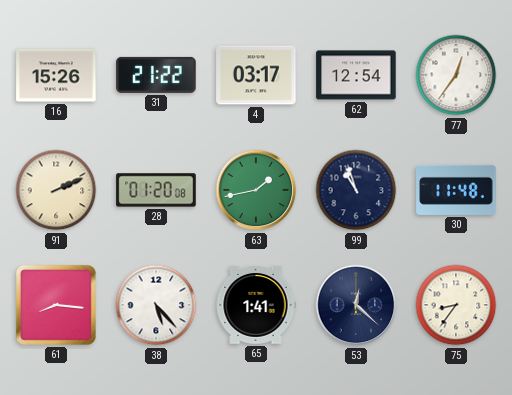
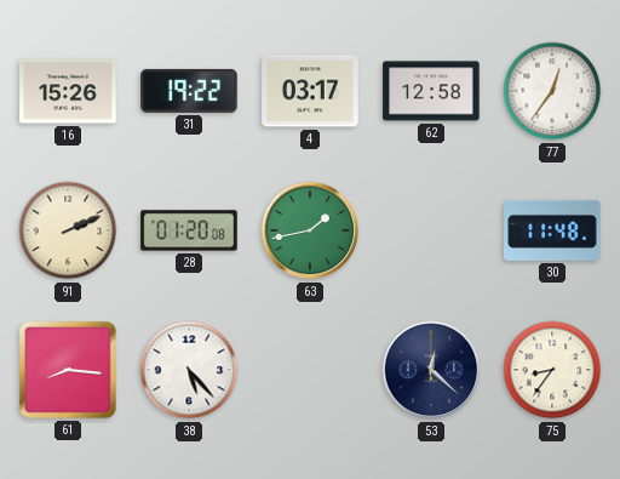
31: 21:22 -> 19:22
62: 12:54 -> 12:58
99: 10:57 -> none
65: 1:41 -> none
